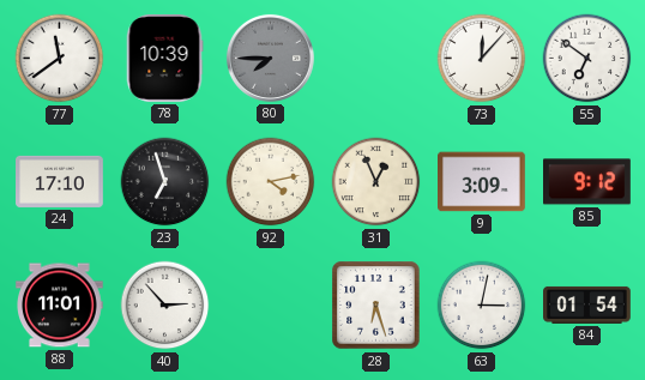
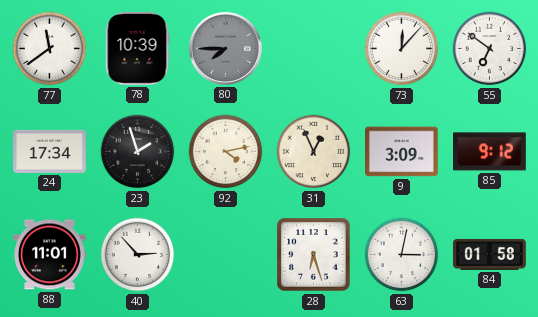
24: 17:10 -> 17:34
23: 6:57 -> 1:57
84: 01:54 -> 01:58
